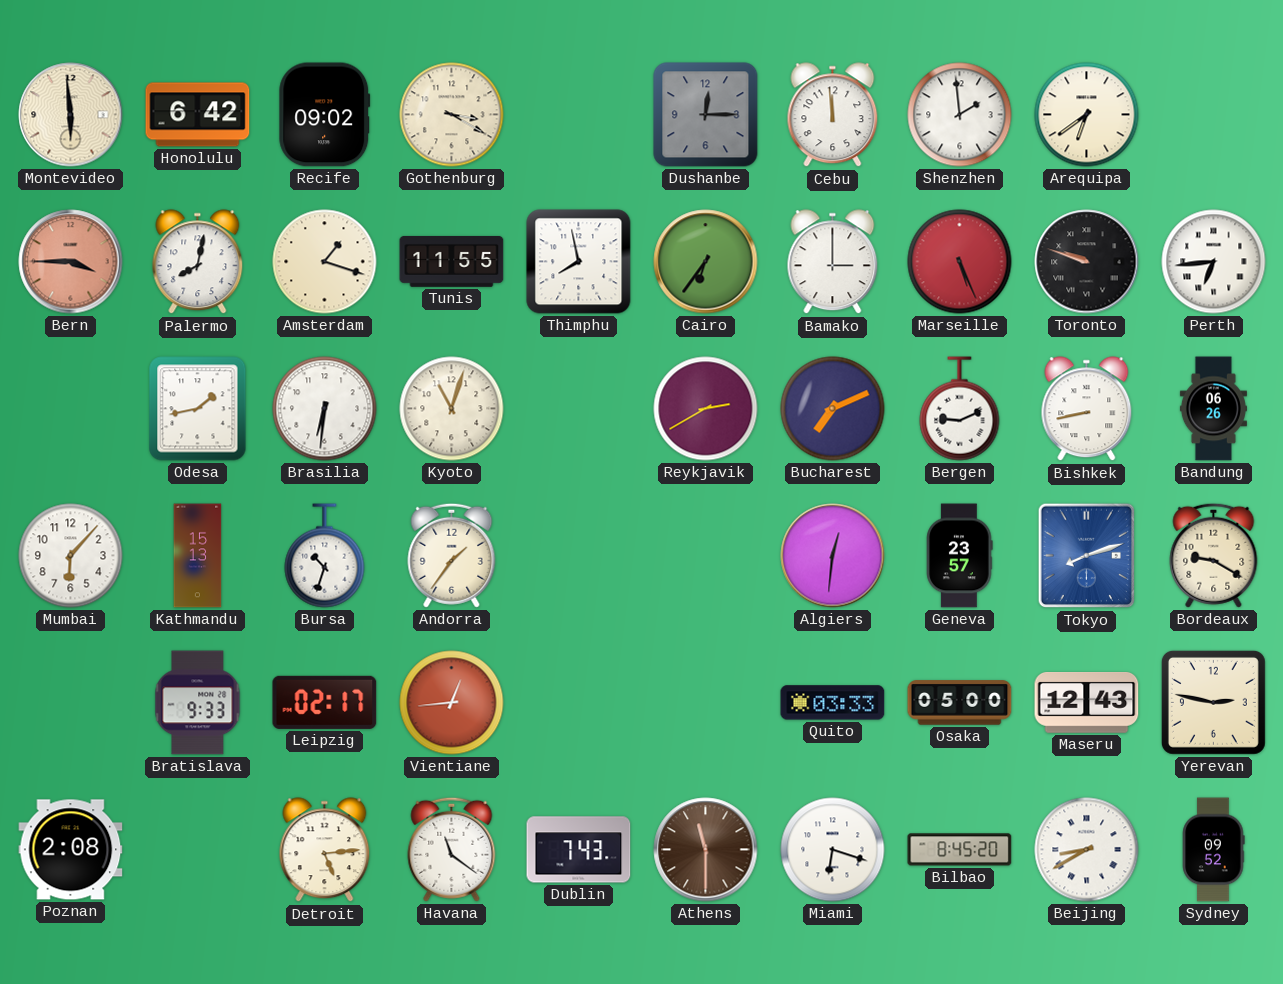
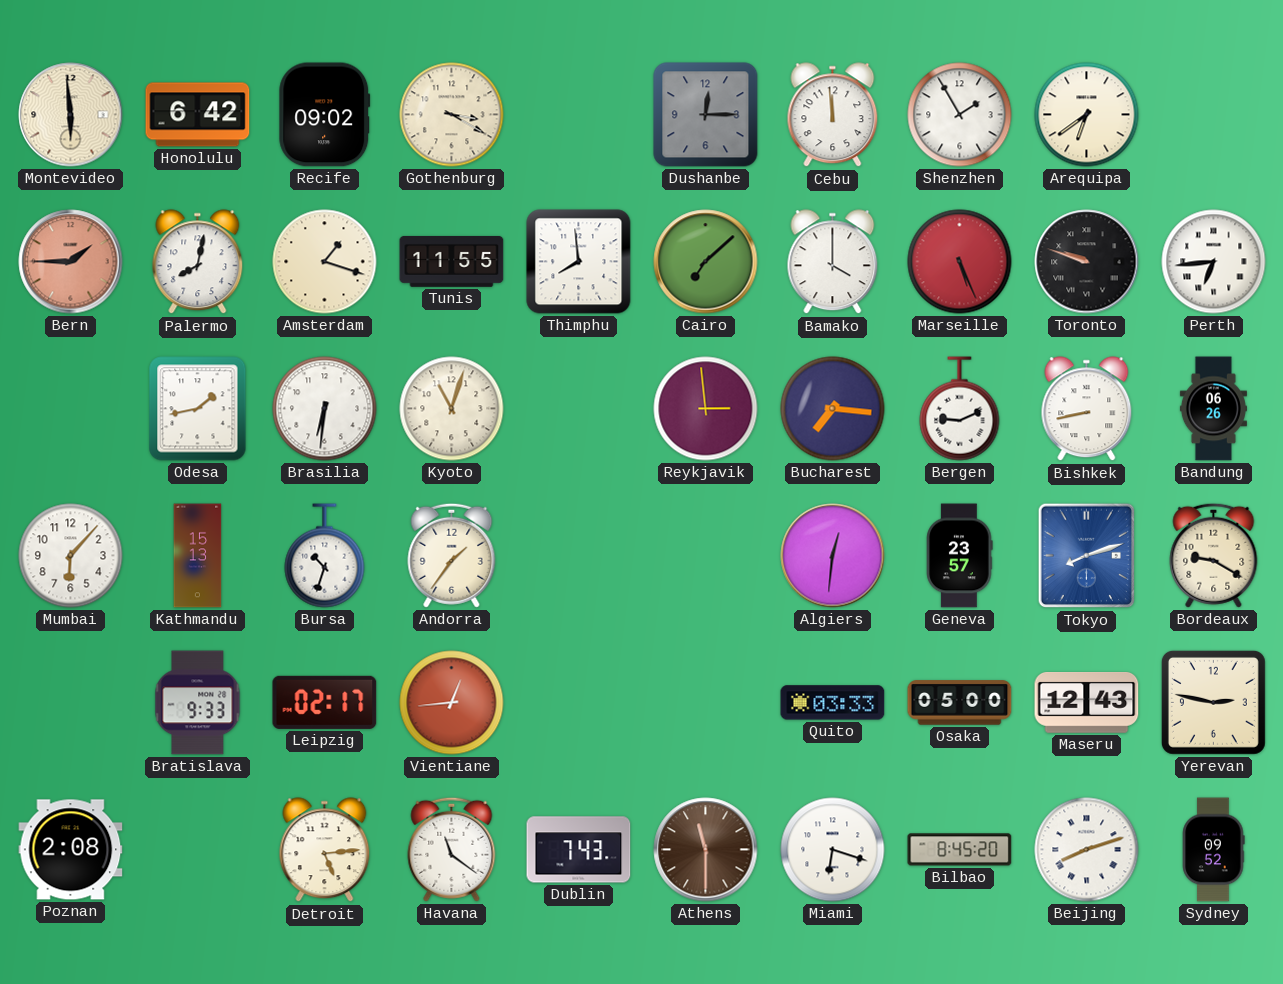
Shenzhen: 1:59 -> 1:55
Bern: 3:45 -> 1:45
Thimphu: 7:58 -> 7:59
Cairo: 6:36 -> 7:08
Bamako: 3:00 -> 4:00
Reykjavik: 2:40 -> 2:59
Bucharest: 7:11 -> 7:16
Beijing: 8:40 -> 8:12
